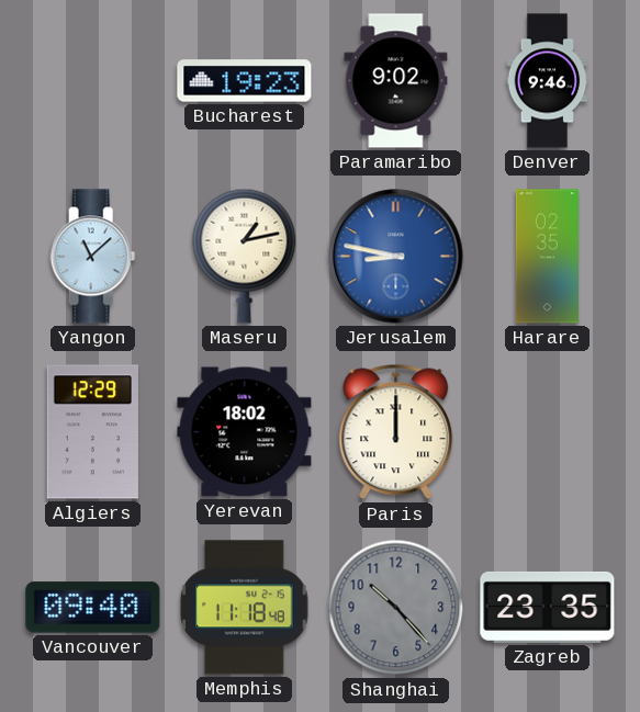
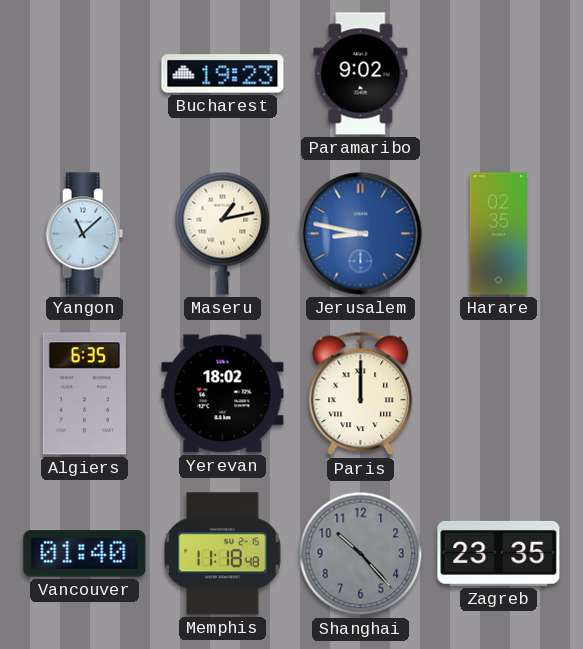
Denver: 9:46 -> none
Algiers: 12:29 -> 6:35
Vancouver: 09:40 -> 01:40
